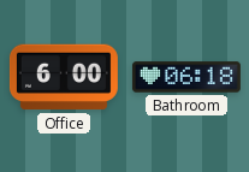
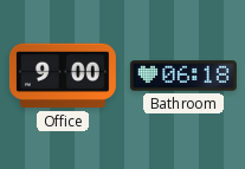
Office: 6:00 -> 9:00
